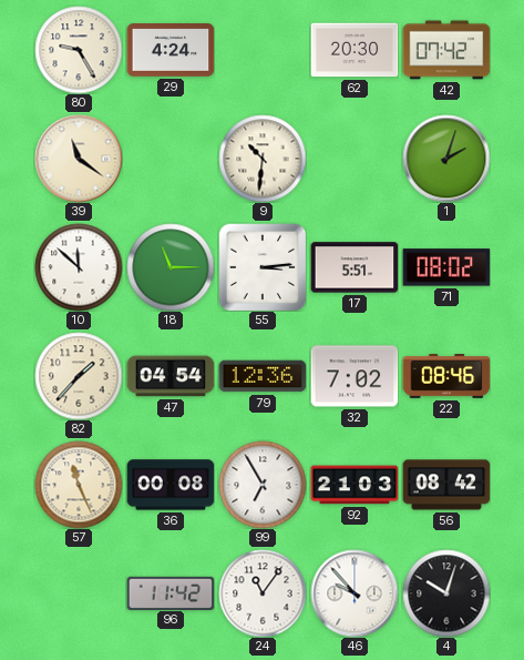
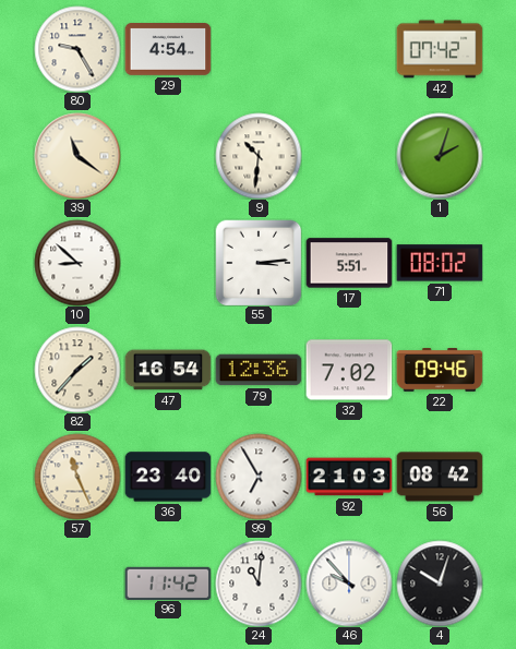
29: 4:24 -> 4:54
62: 20:30 -> none
10: 11:52 -> 8:52
18: 11:15 -> none
47: 04:54 -> 16:54
22: 08:46 -> 09:46
36: 00:08 -> 23:40
24: 11:06 -> 11:01
